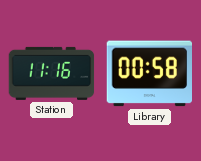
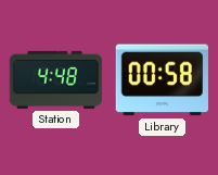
Station: 11:16 -> 4:48
